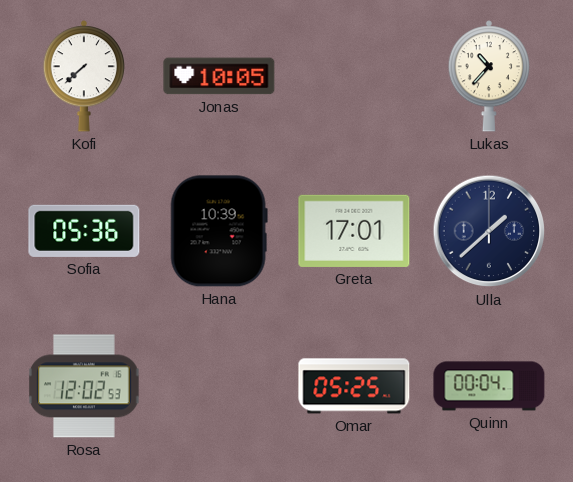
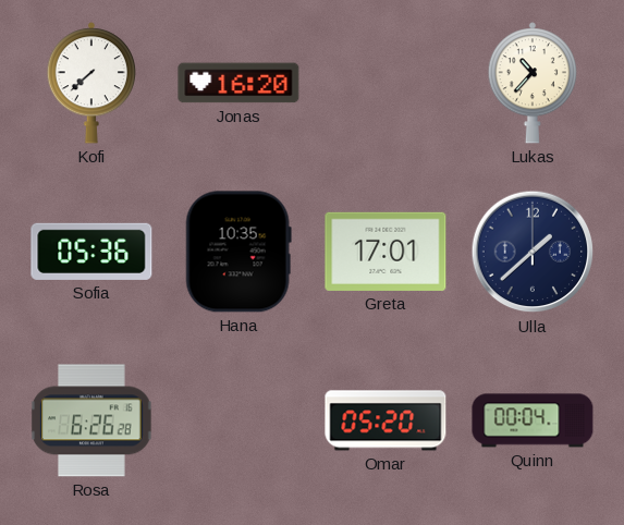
Jonas: 10:05 -> 16:20
Hana: 10:39 -> 10:35
Rosa: 12:02 -> 6:26
Omar: 05:25 -> 05:20
